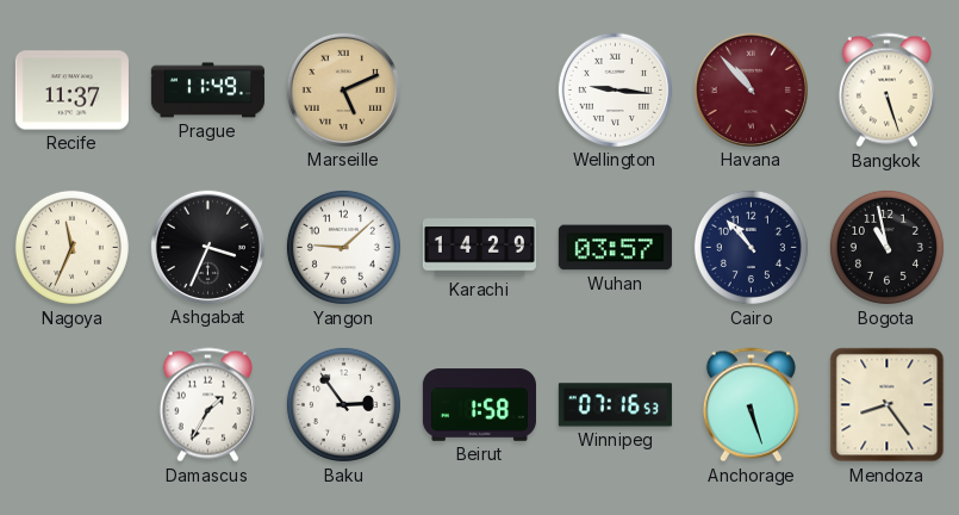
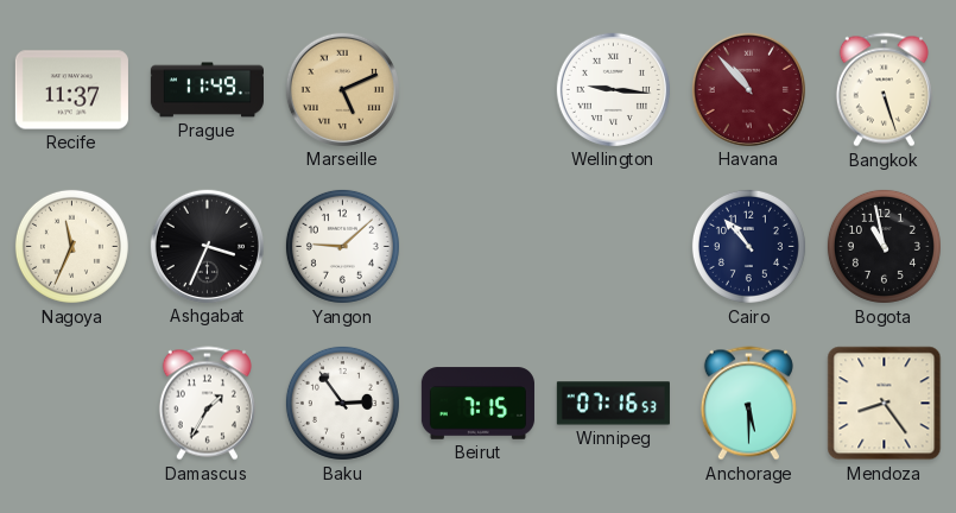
Karachi: 14:29 -> none
Wuhan: 03:57 -> none
Beirut: 1:58 -> 7:15
Anchorage: 5:27 -> 5:30
